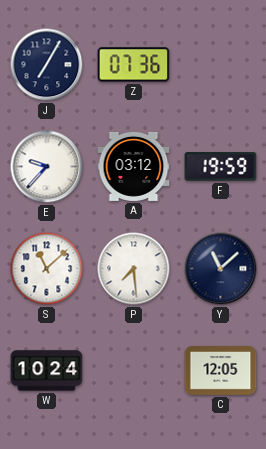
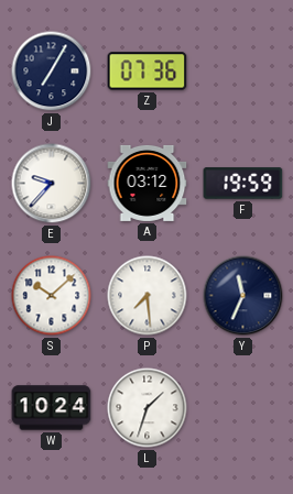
S: 11:08 -> 10:08
Y: 11:08 -> 11:34
L: none -> 1:33
C: 12:05 -> none
